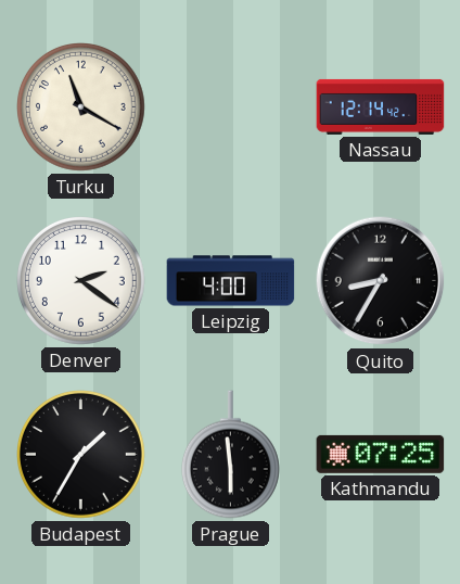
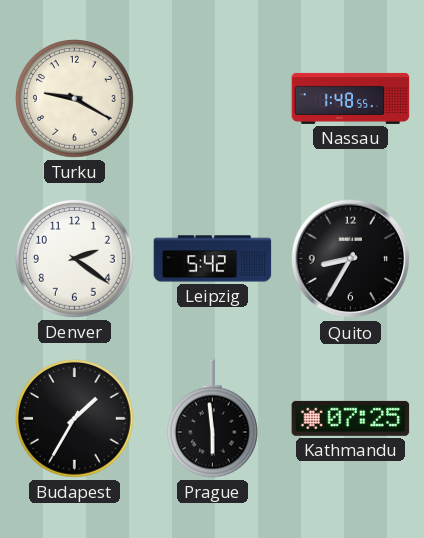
Turku: 11:20 -> 9:20
Nassau: 12:14 -> 1:48
Leipzig: 4:00 -> 5:42
